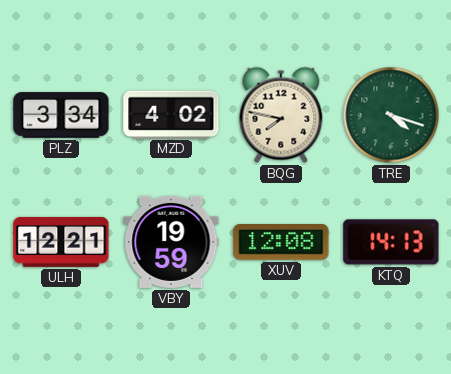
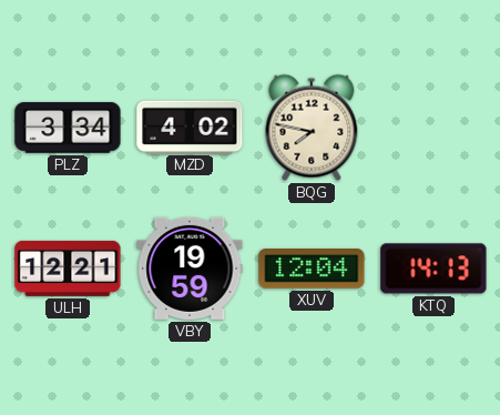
TRE: 4:18 -> none
XUV: 12:08 -> 12:04
